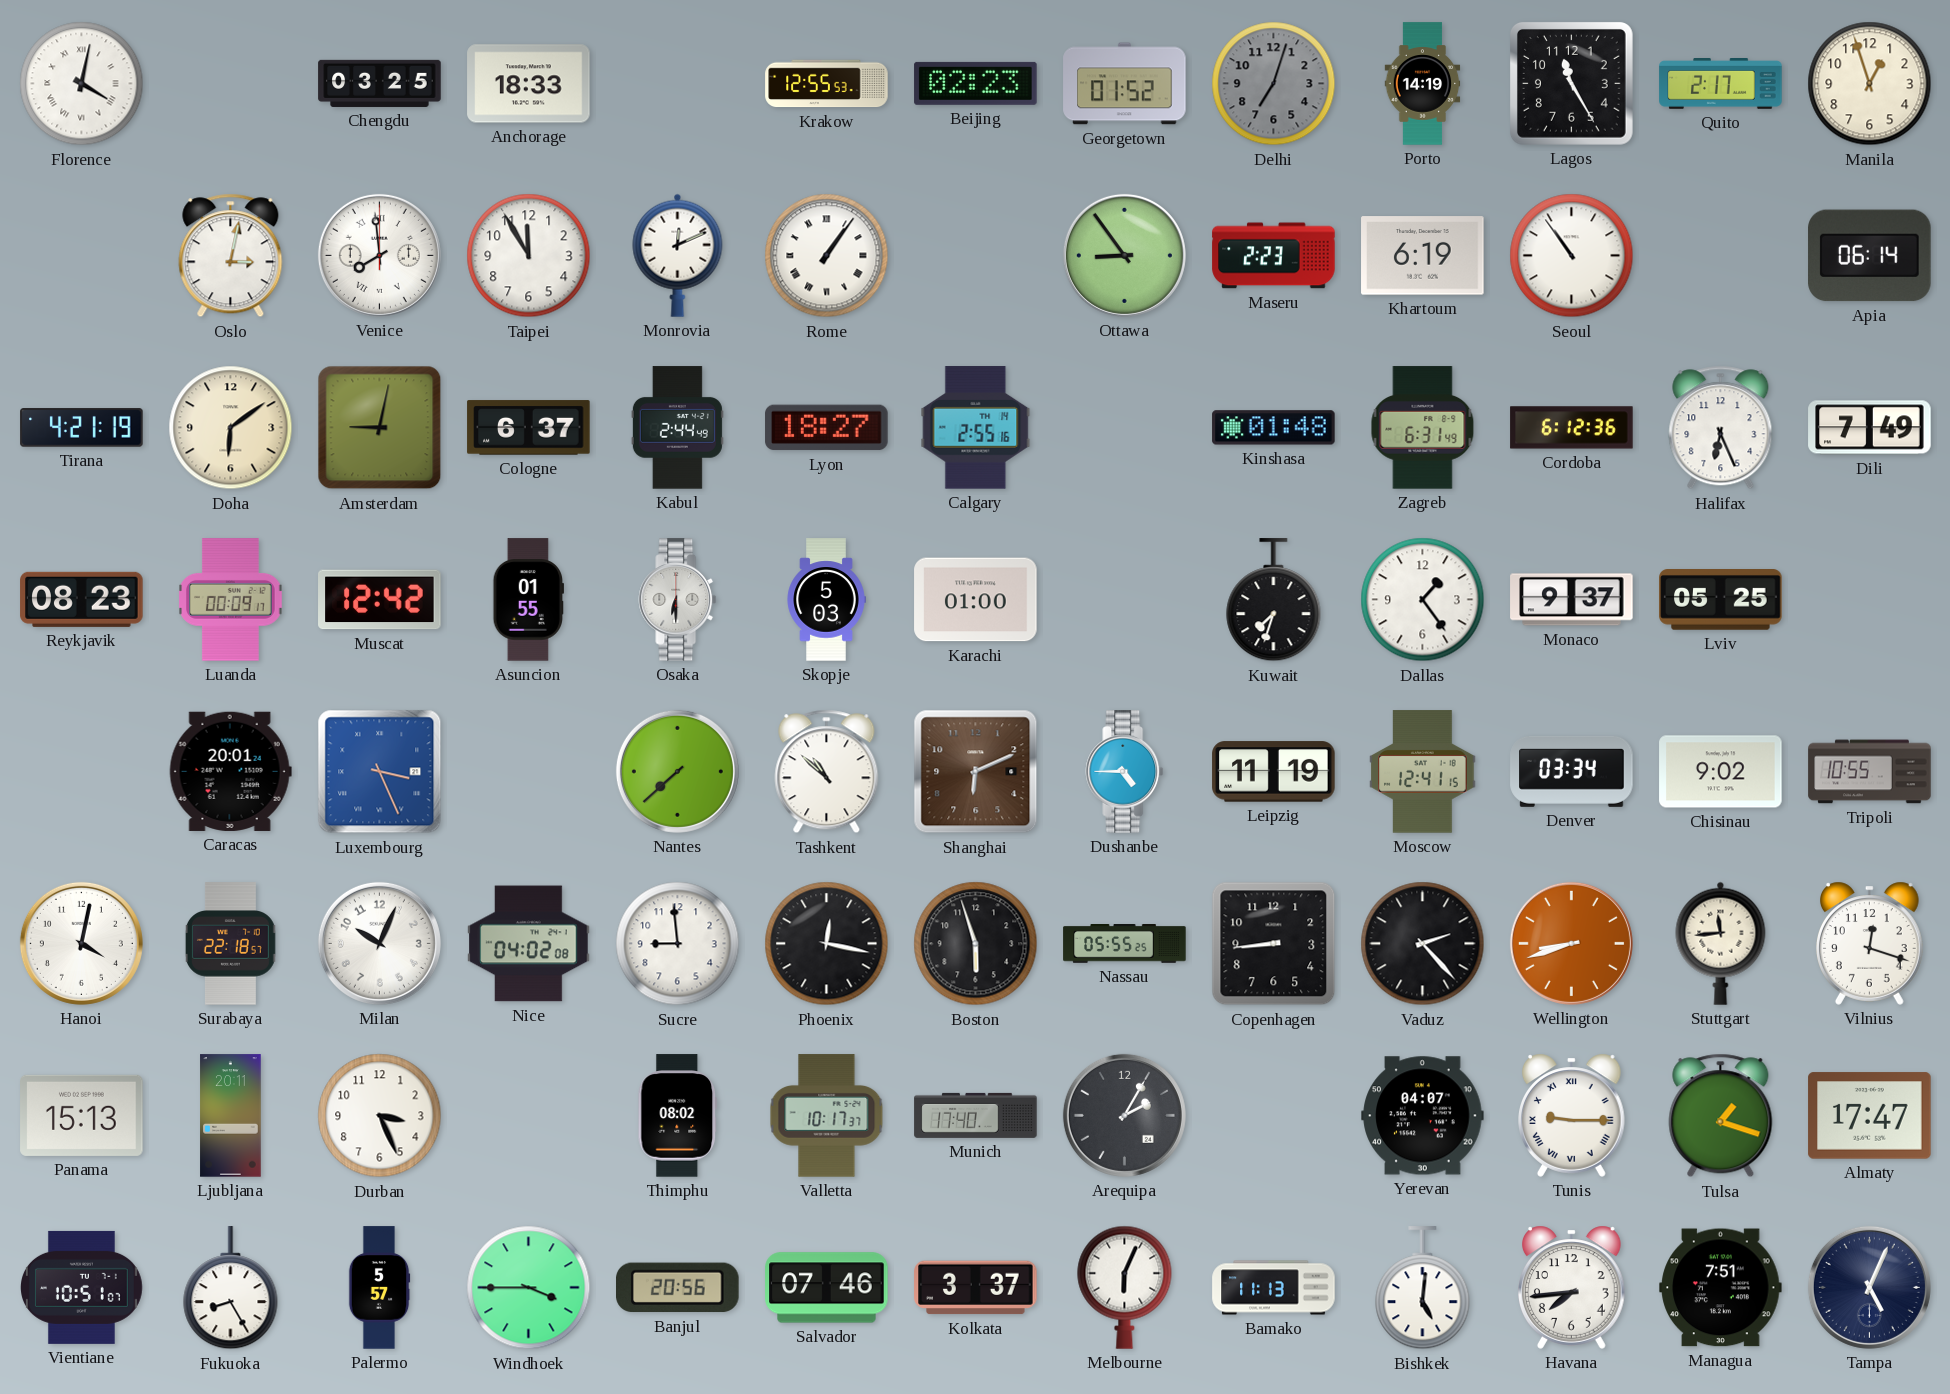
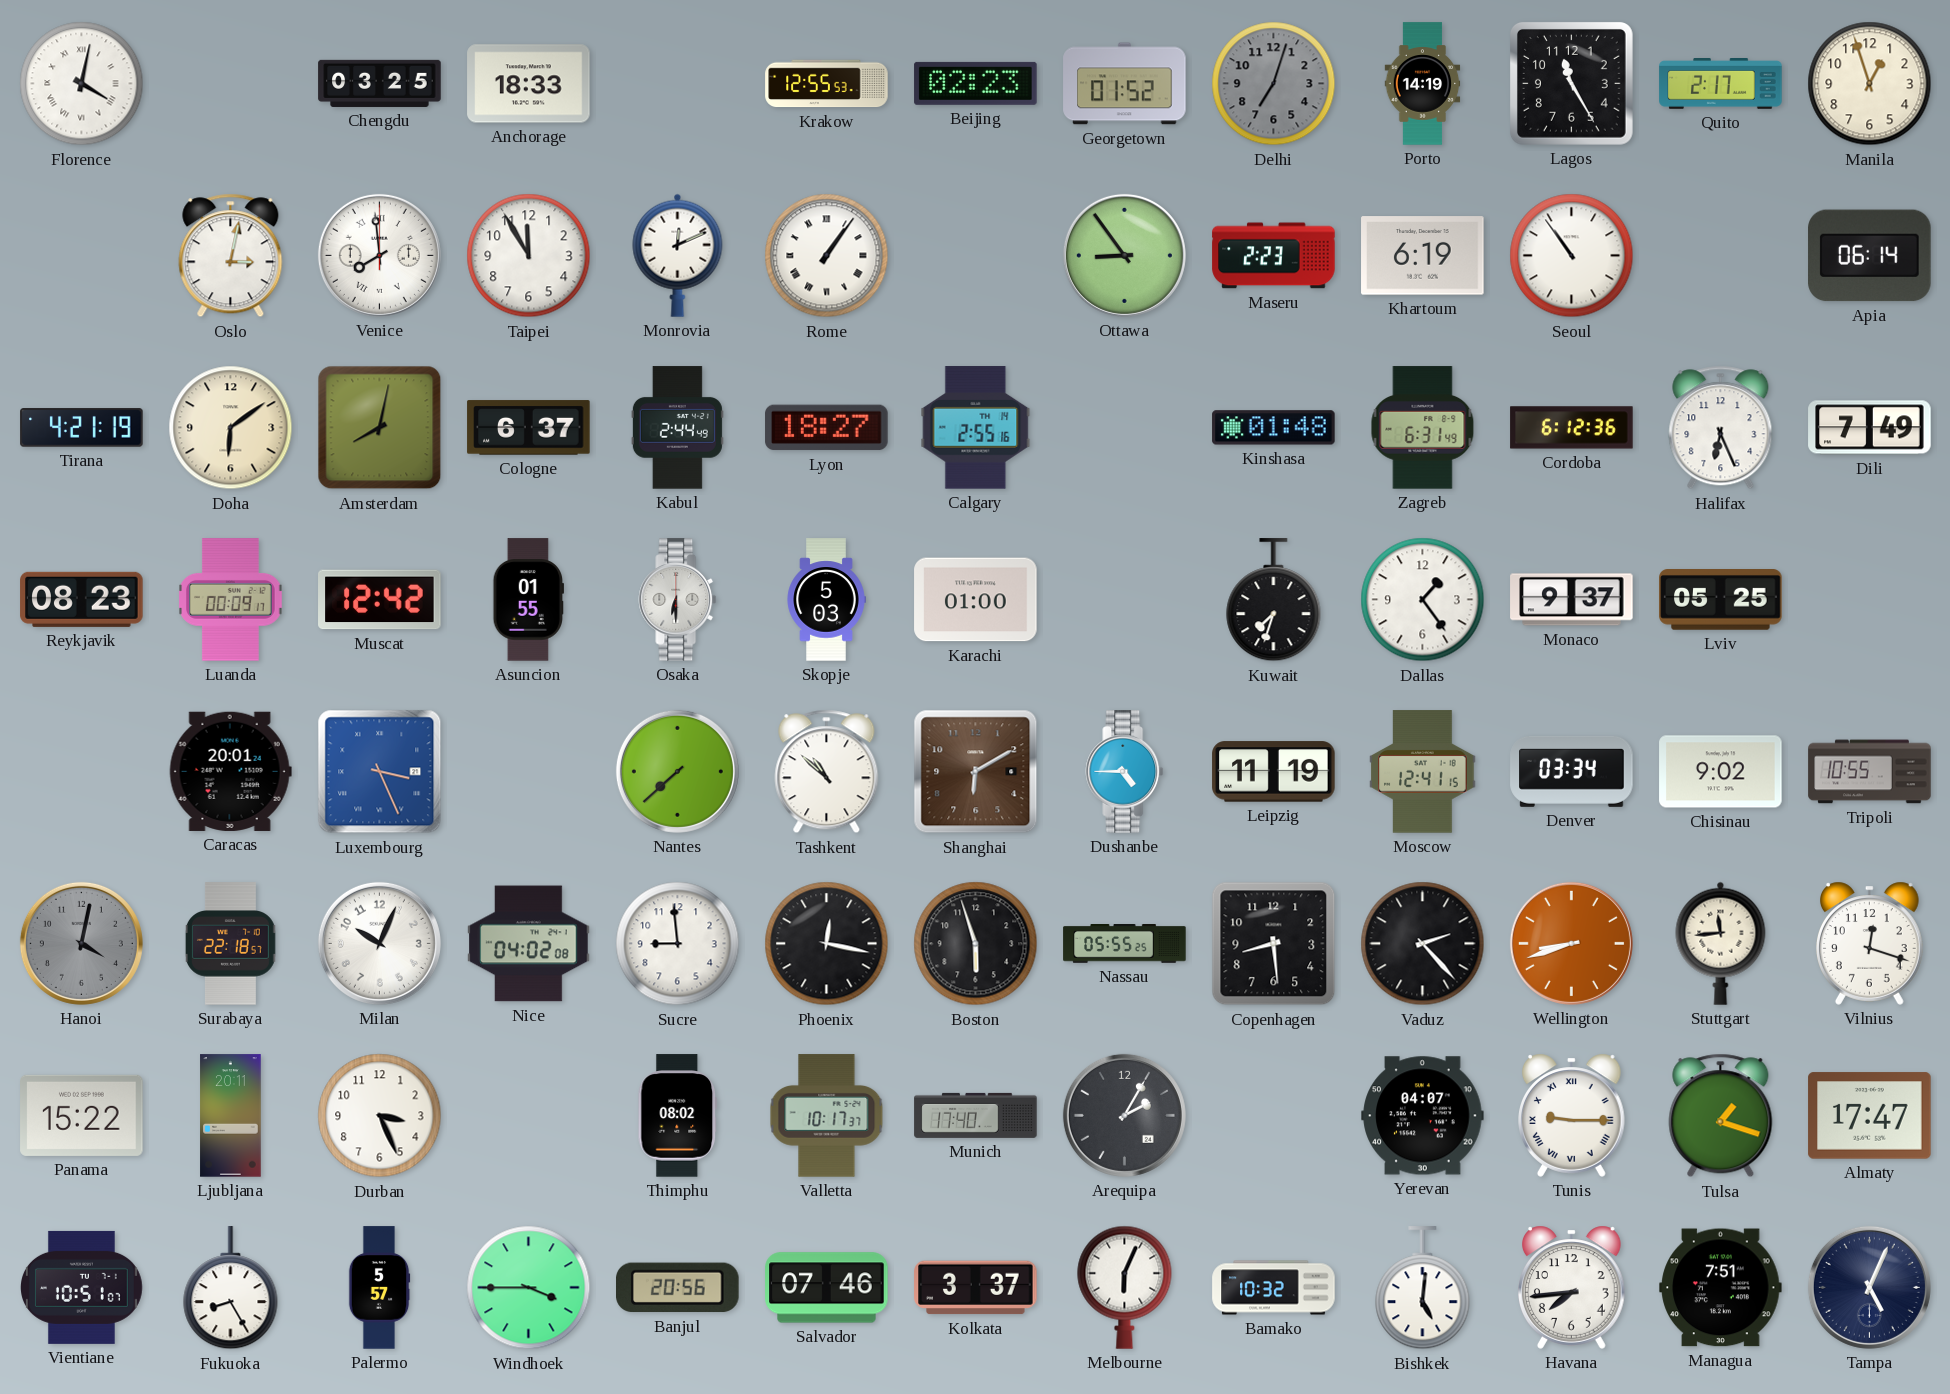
Amsterdam: 9:02 -> 8:02
Shanghai: 6:11 -> 6:10
Hanoi dial: white -> grey
Copenhagen: 8:44 -> 8:29
Panama: 15:13 -> 15:22
Bamako: 11:13 -> 10:32
